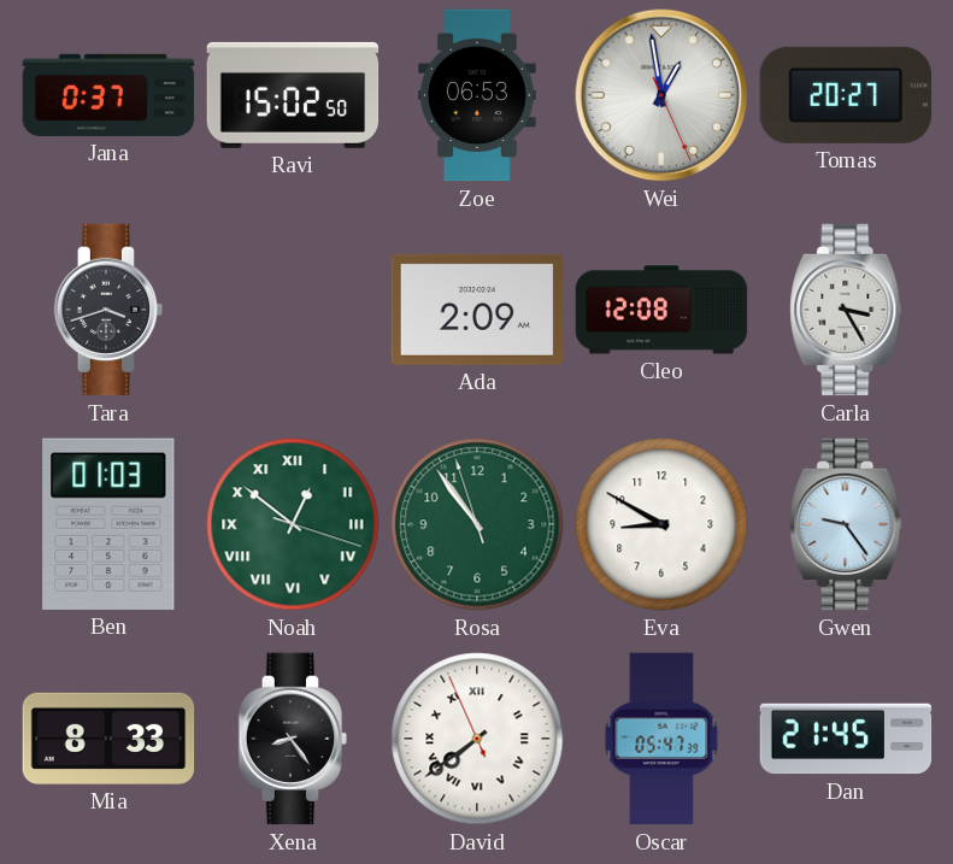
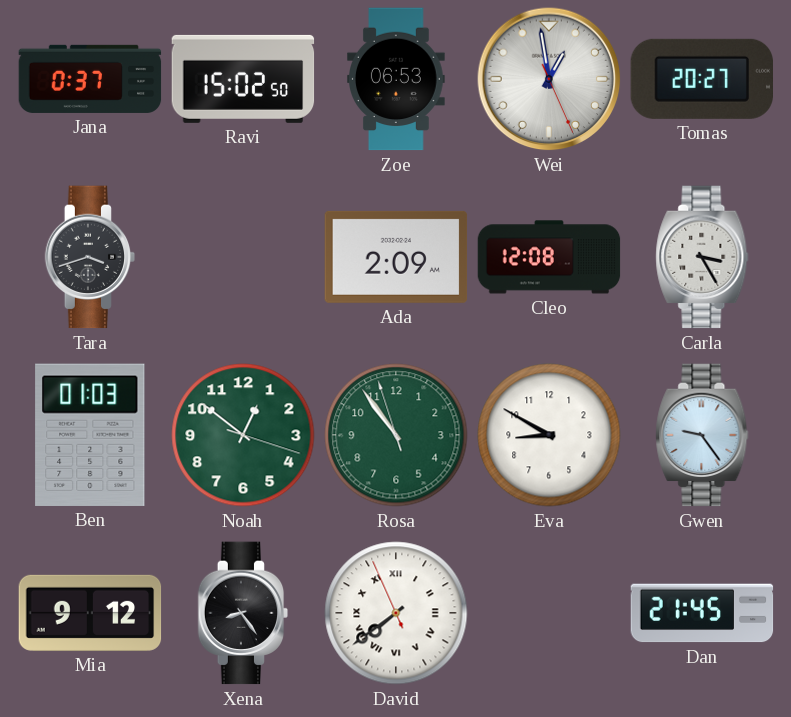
Noah numerals: Roman -> Arabic
Mia: 8:33 -> 9:12
Oscar: 05:47 -> none
